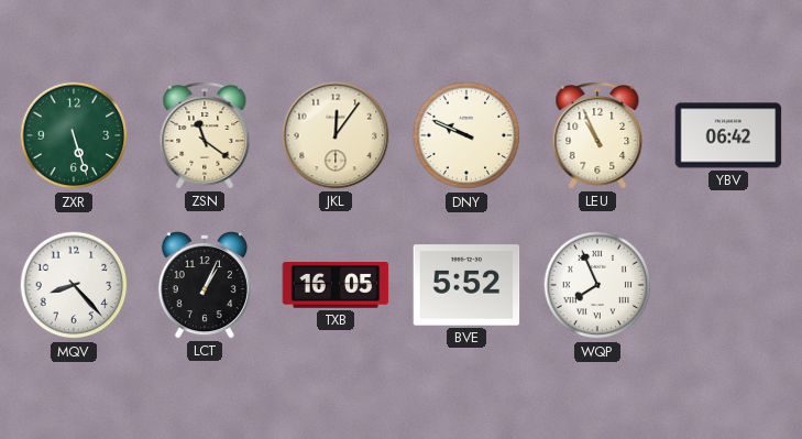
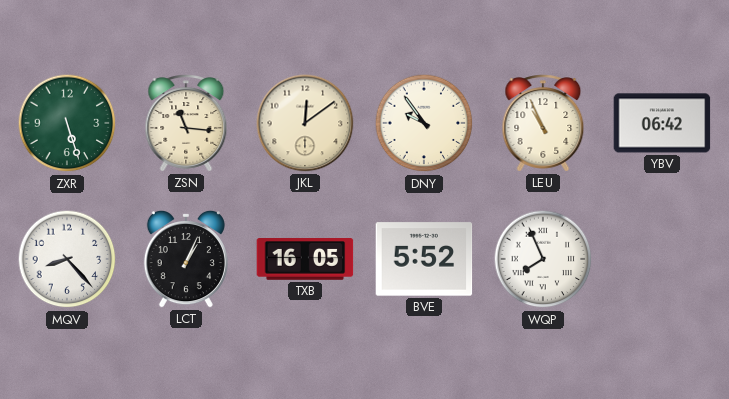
ZSN: 11:21 -> 11:16
JKL: 12:06 -> 12:09
DNY: 9:49 -> 9:54
